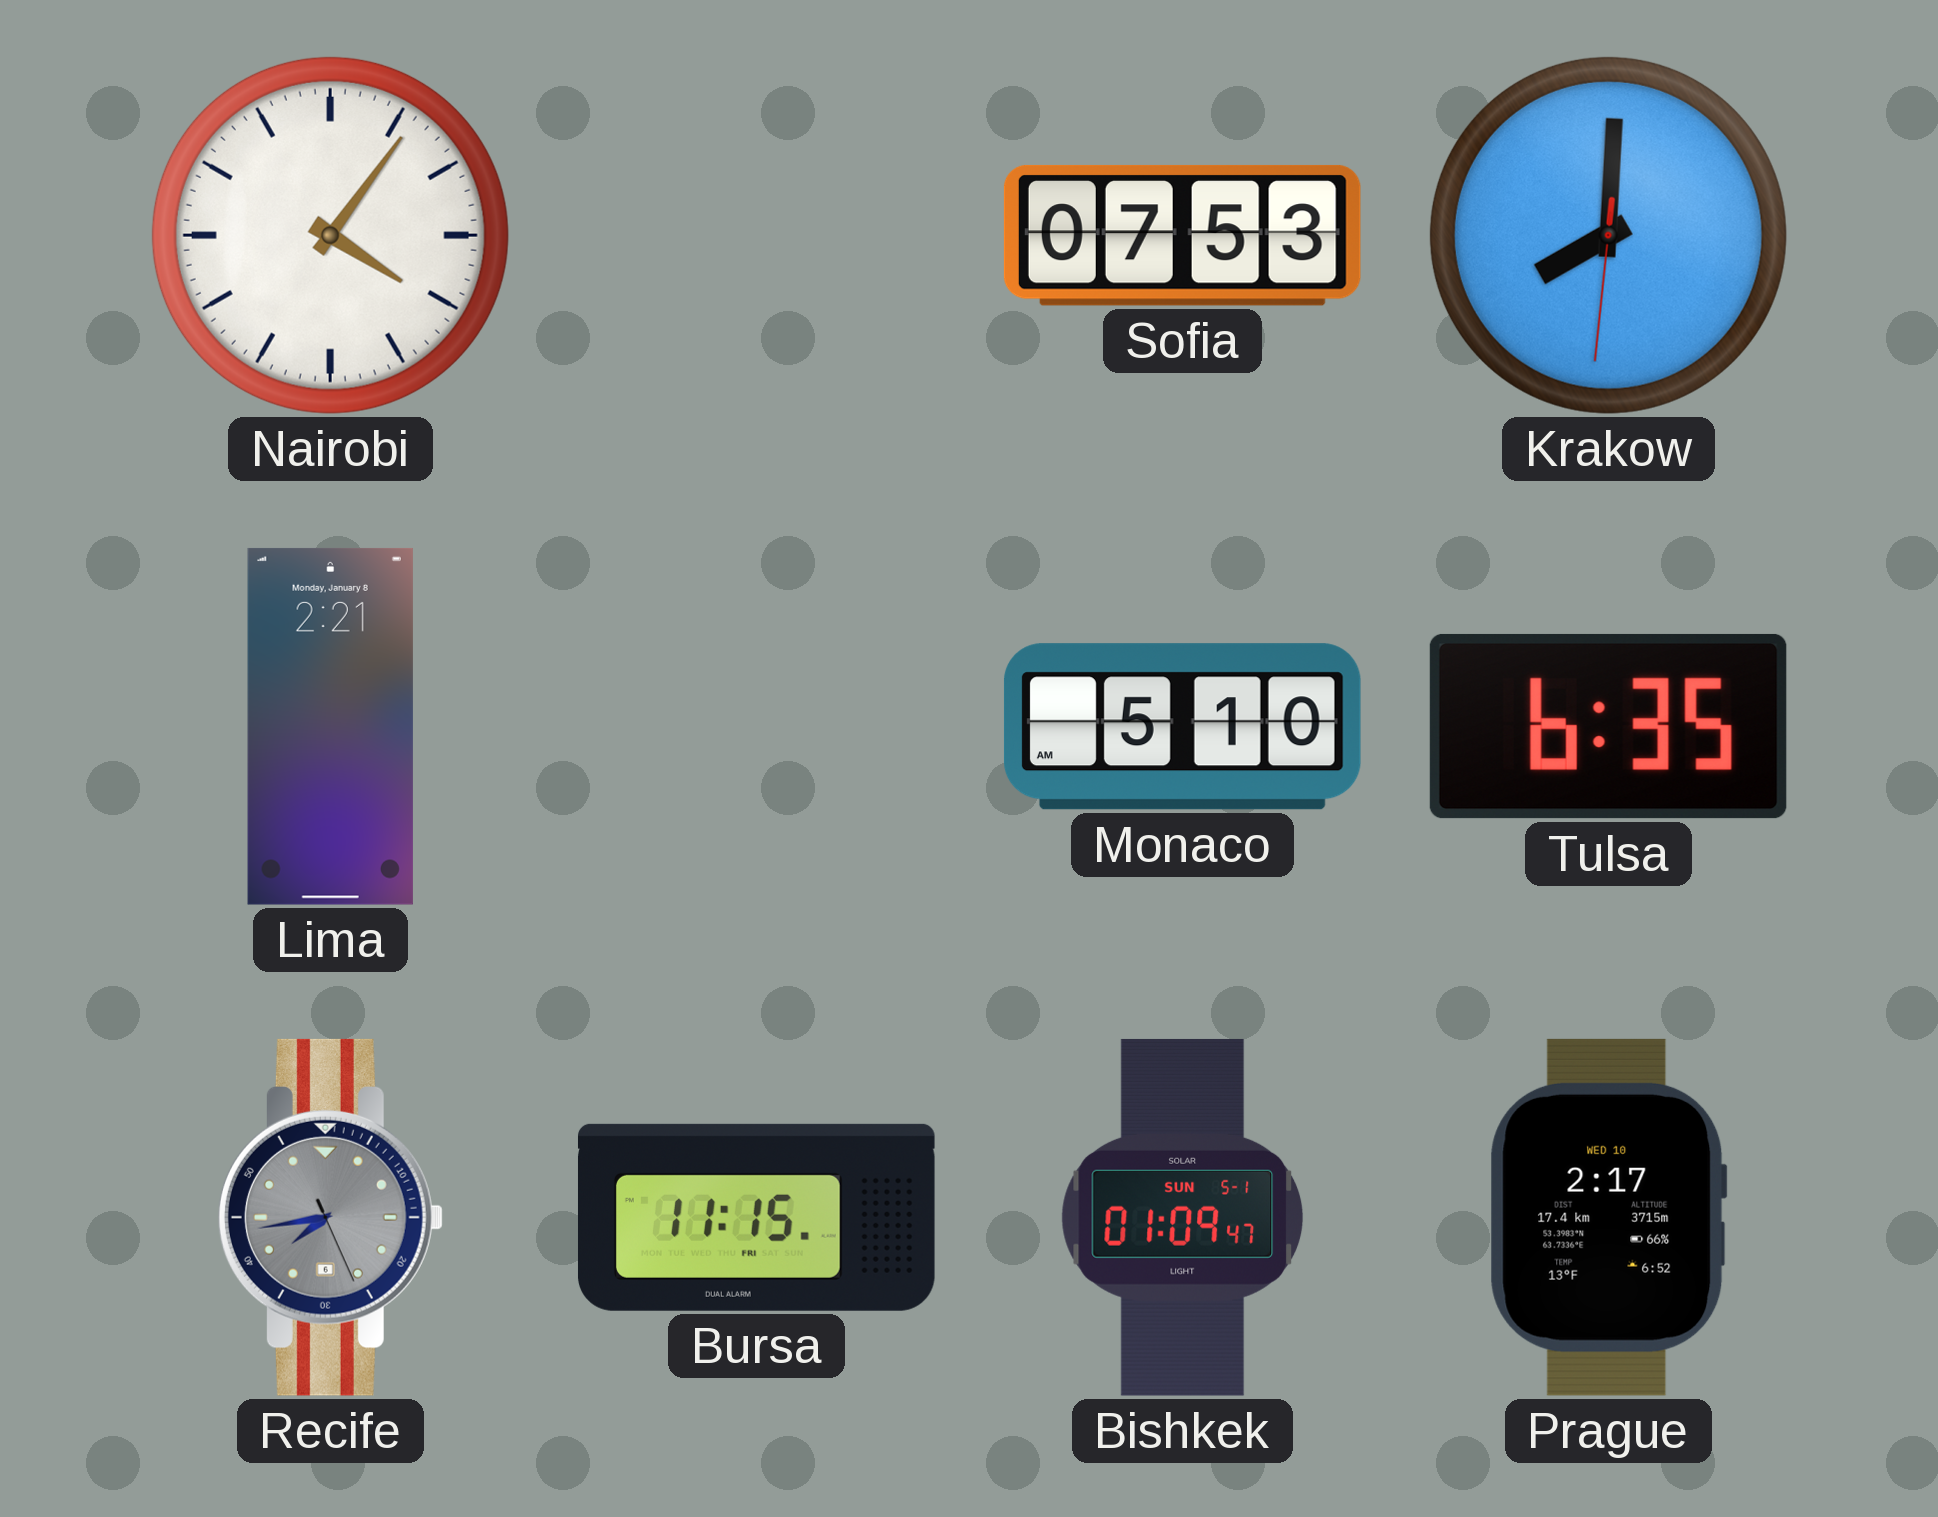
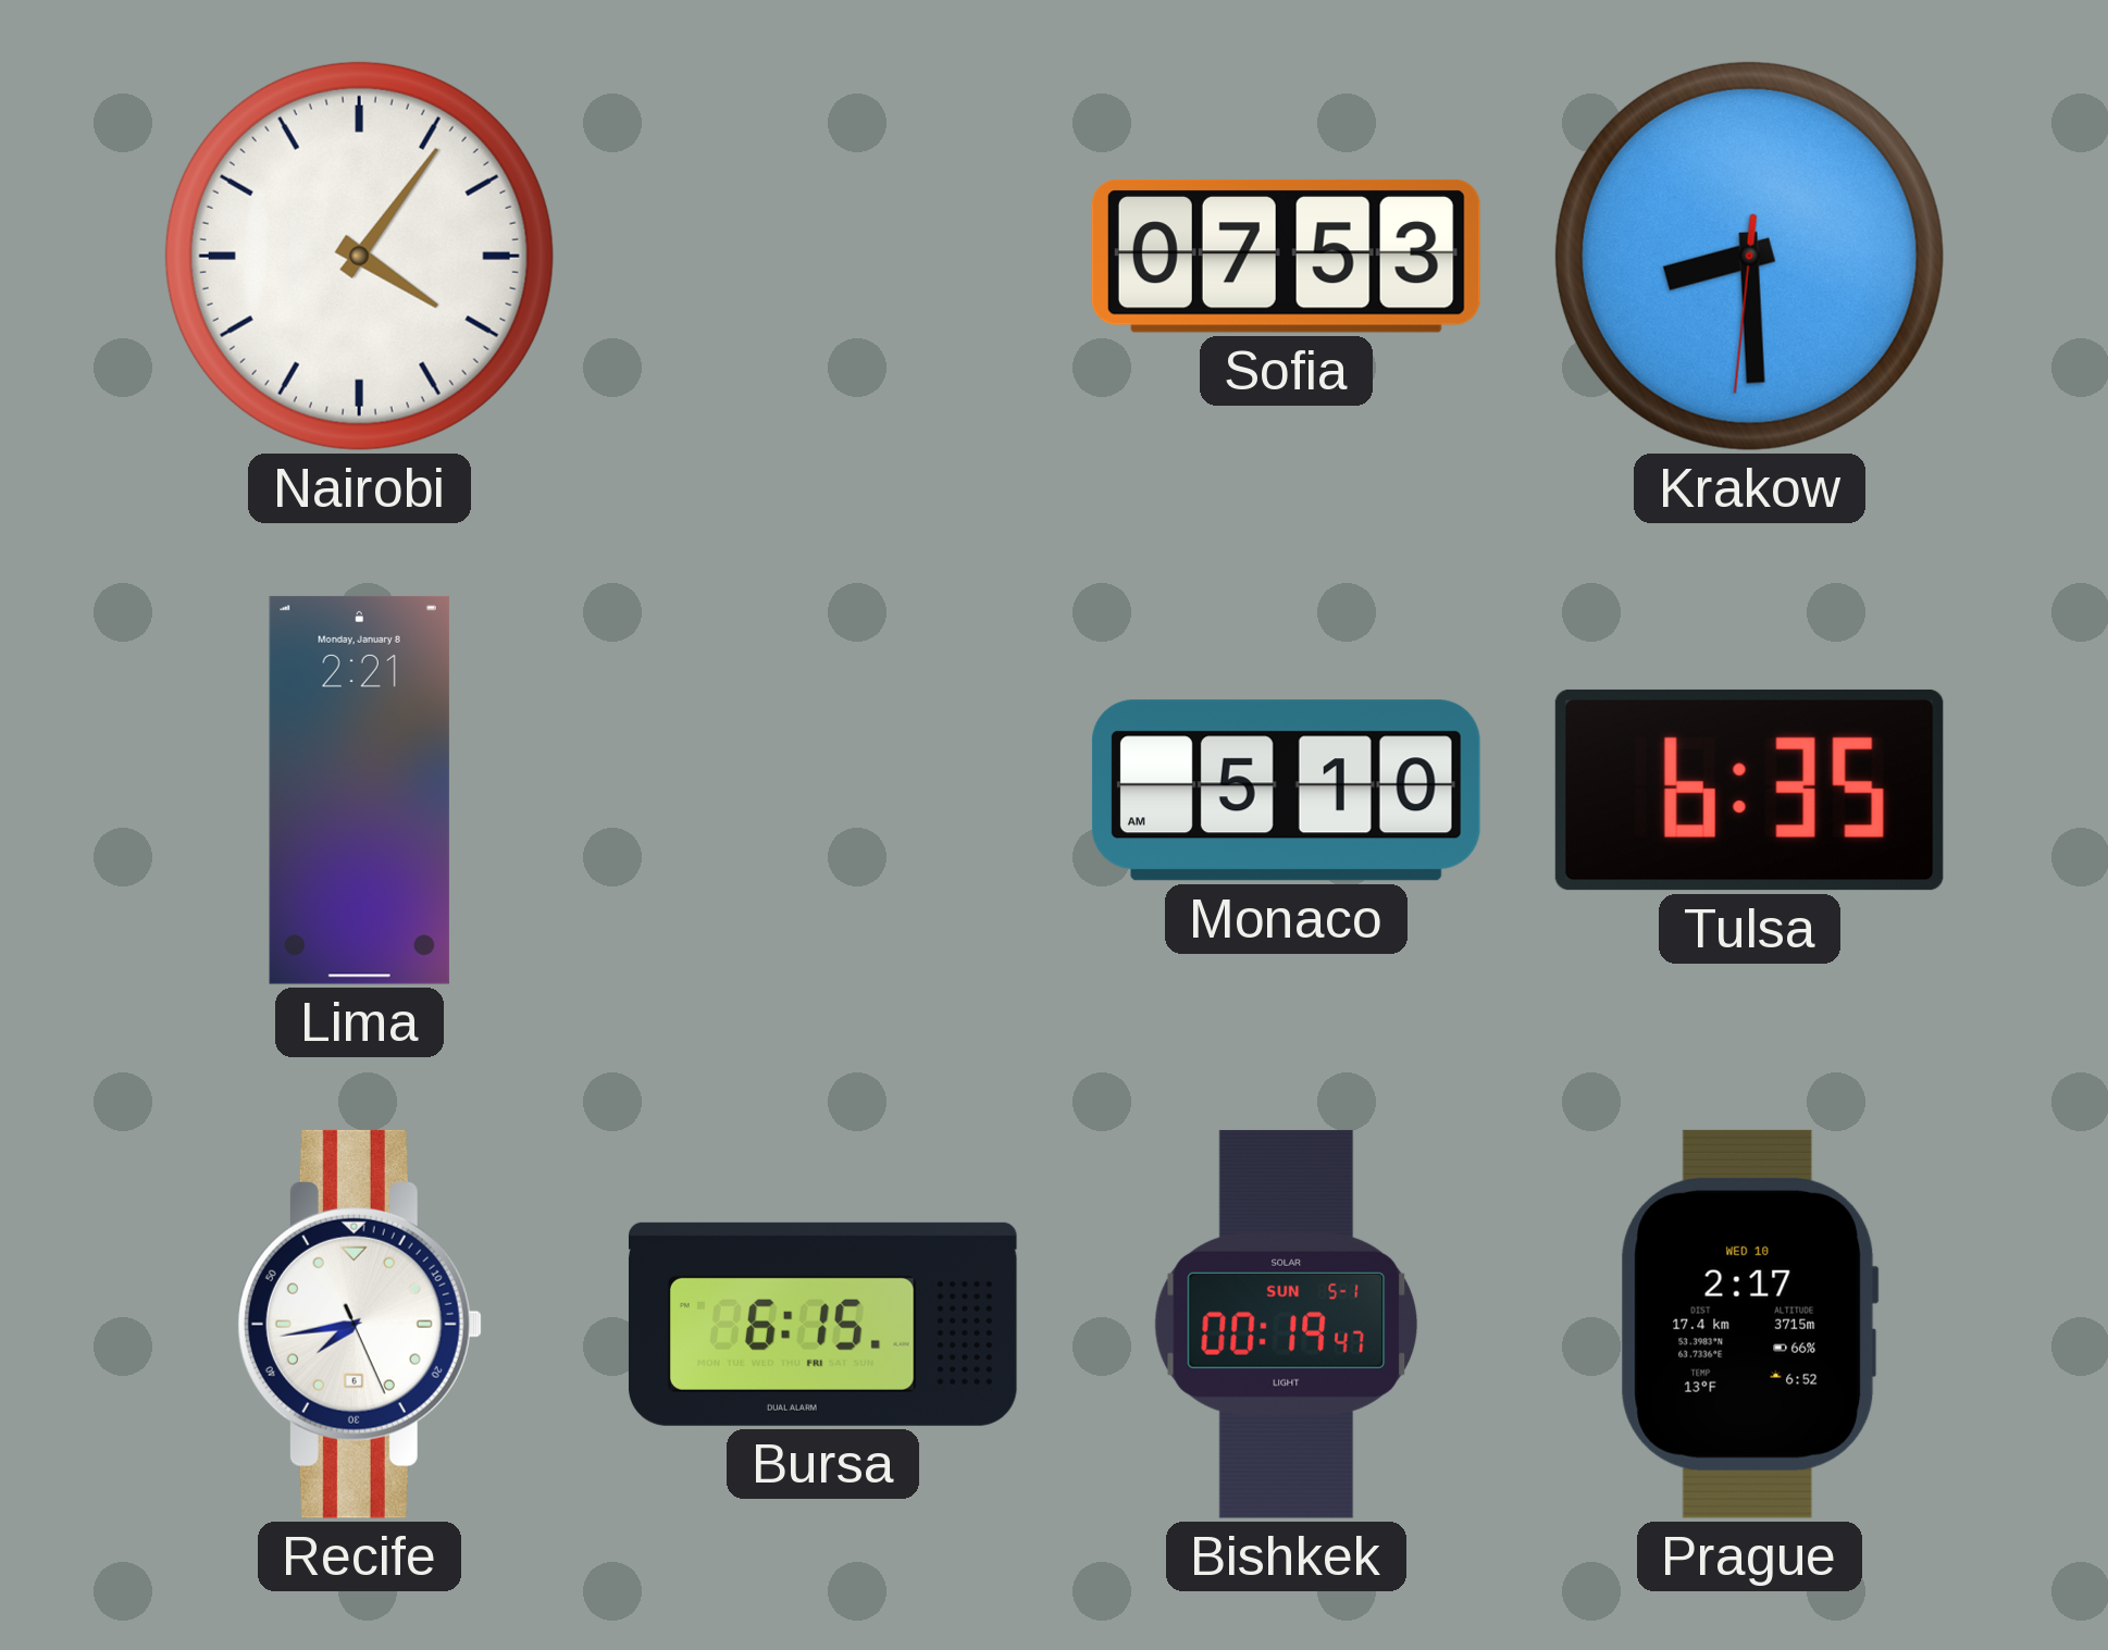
Krakow: 8:00 -> 8:29
Recife dial: grey -> white
Bursa: 11:15 -> 6:15
Bishkek: 01:09 -> 00:19
